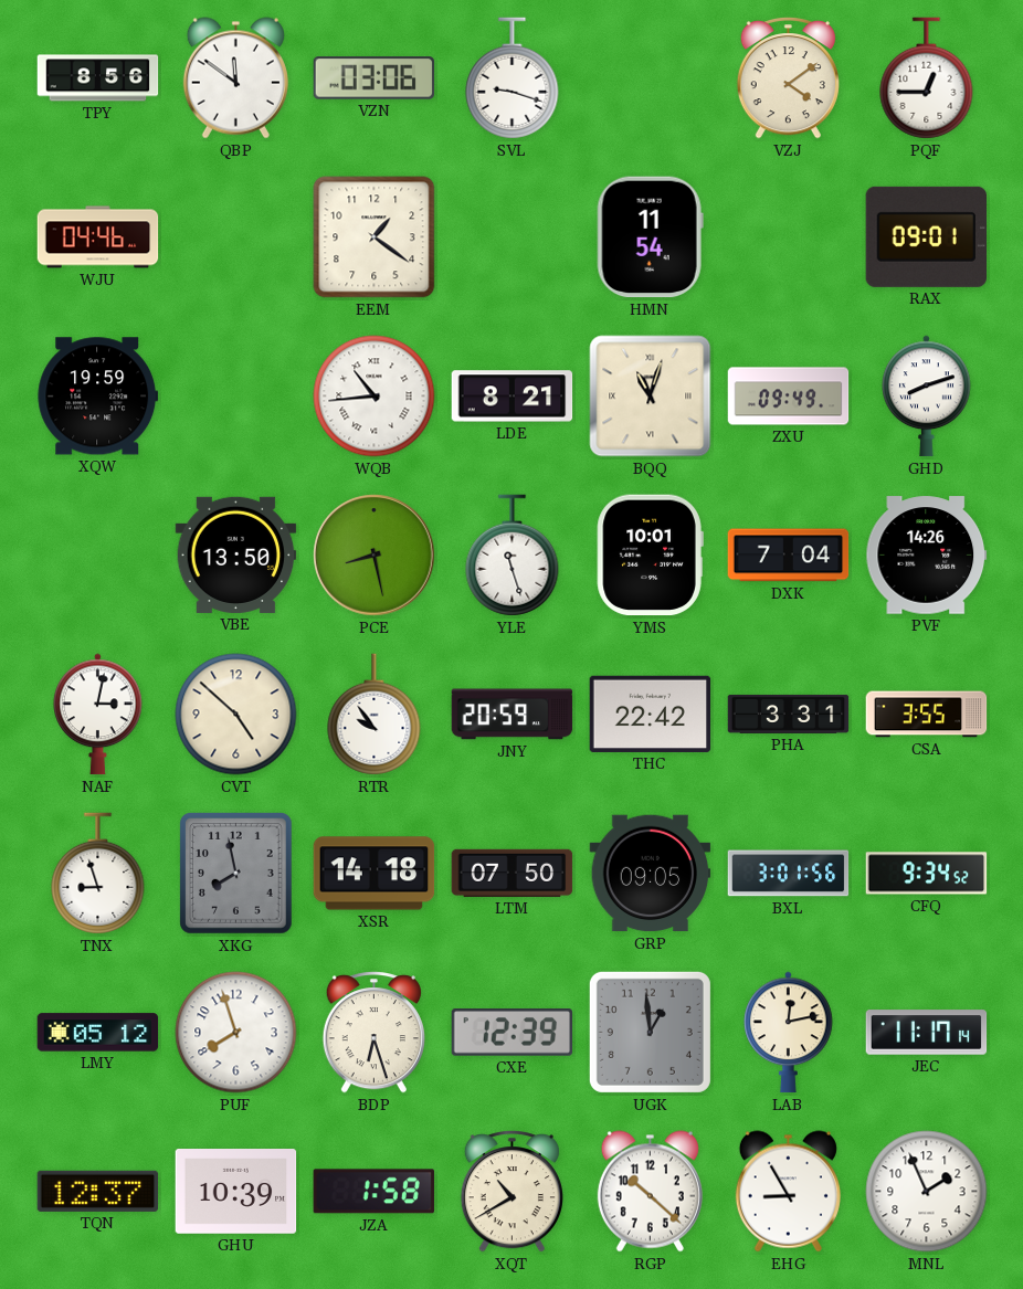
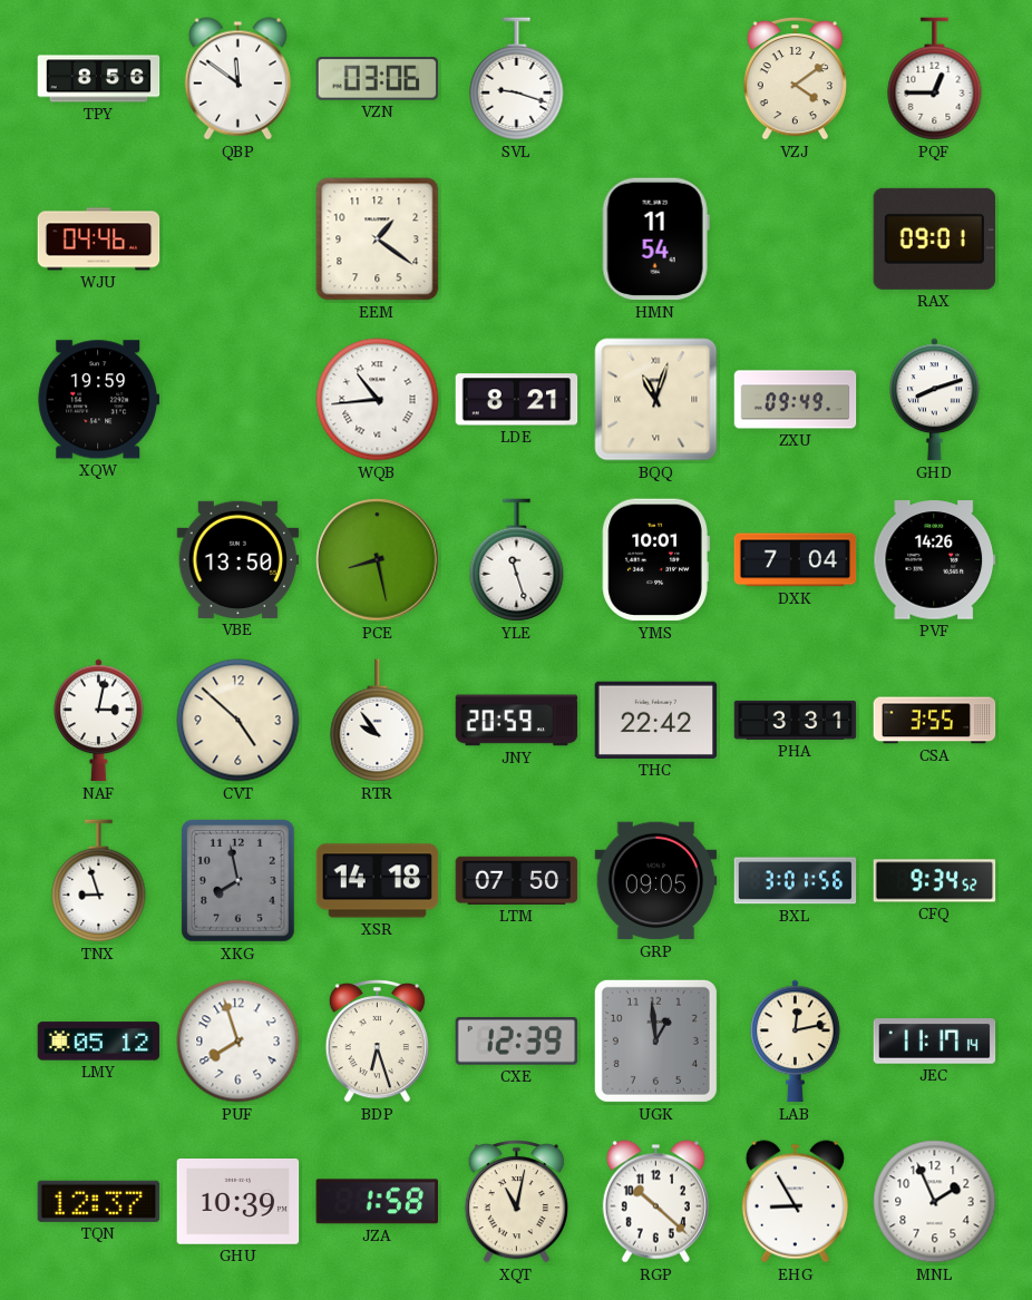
XQT: 10:40 -> 11:02
